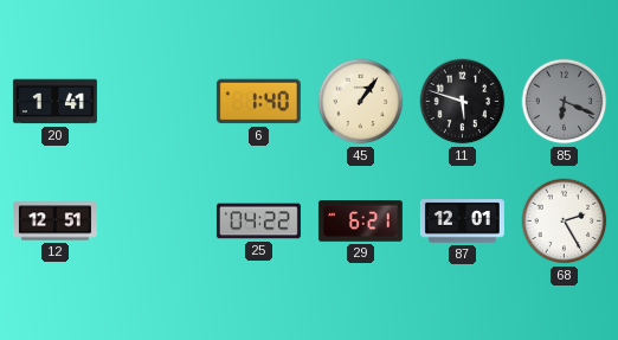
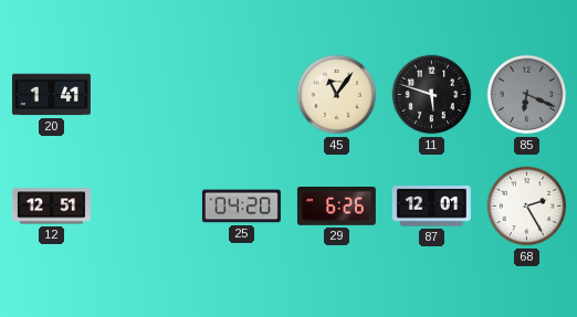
6: 1:40 -> none
45: 1:06 -> 11:06
25: 04:22 -> 04:20
29: 6:21 -> 6:26
